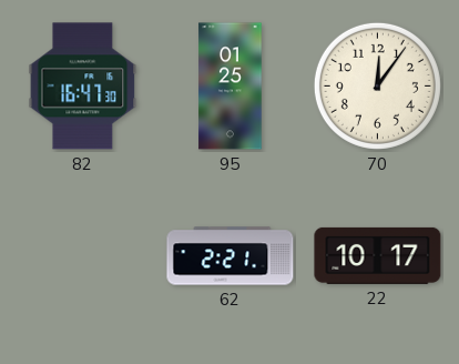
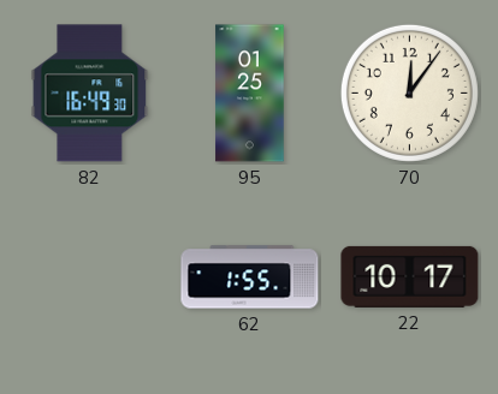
82: 16:47 -> 16:49
62: 2:21 -> 1:55
